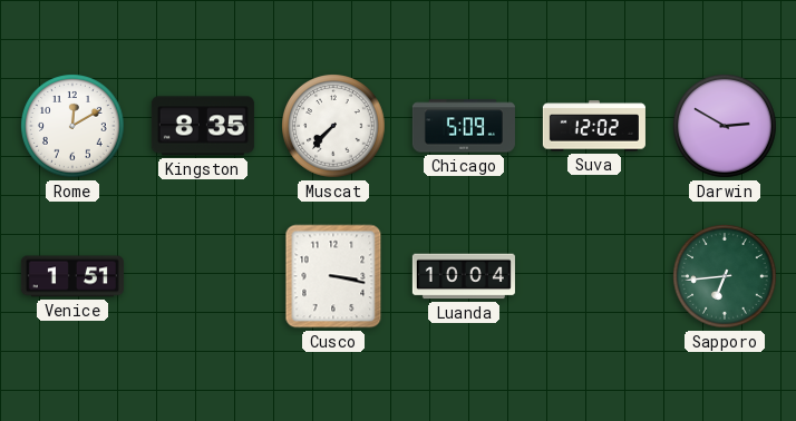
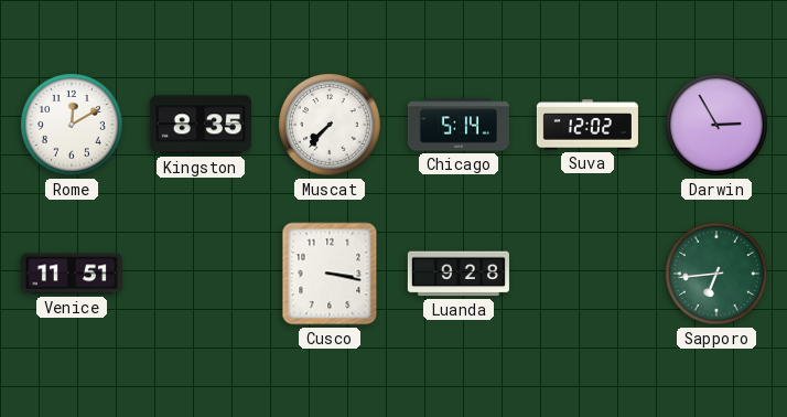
Chicago: 5:09 -> 5:14
Darwin: 2:50 -> 2:55
Venice: 1:51 -> 11:51
Luanda: 10:04 -> 9:28
